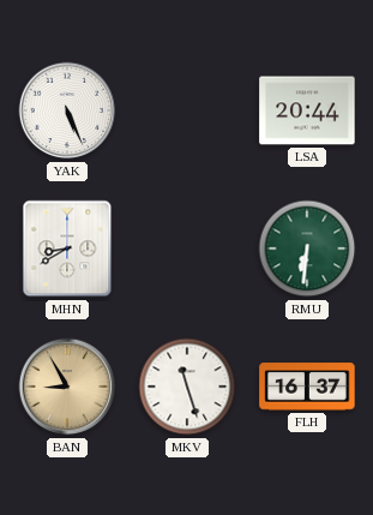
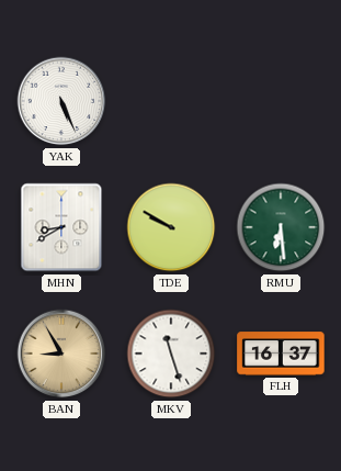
LSA: 20:44 -> none
TDE: none -> 9:50
RMU: 6:31 -> 6:29
